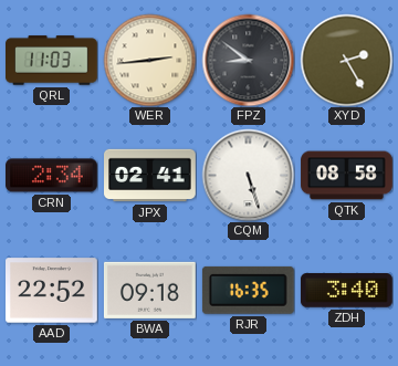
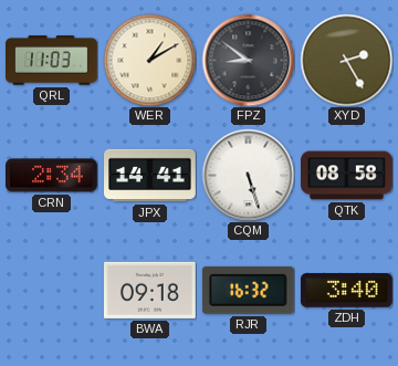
WER: 2:44 -> 1:10
JPX: 02:41 -> 14:41
AAD: 22:52 -> none
RJR: 16:35 -> 16:32
